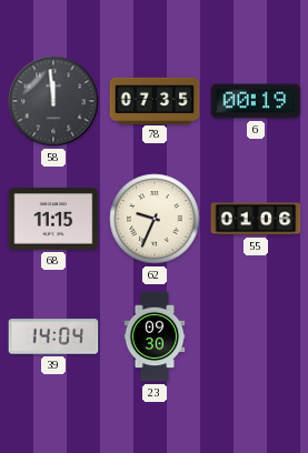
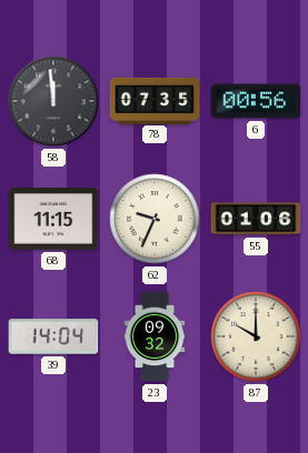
6: 00:19 -> 00:56
23: 09:30 -> 09:32
87: none -> 10:00
